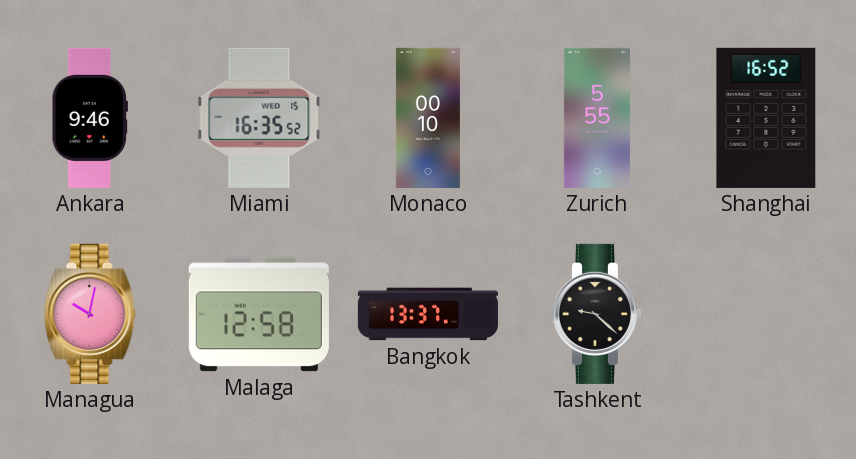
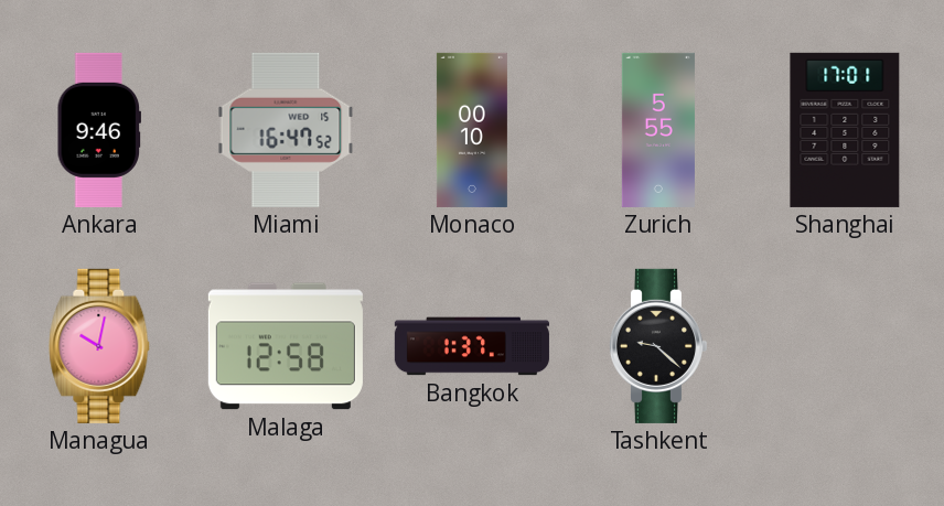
Miami: 16:35 -> 16:47
Shanghai: 16:52 -> 17:01
Bangkok: 13:37 -> 1:37
